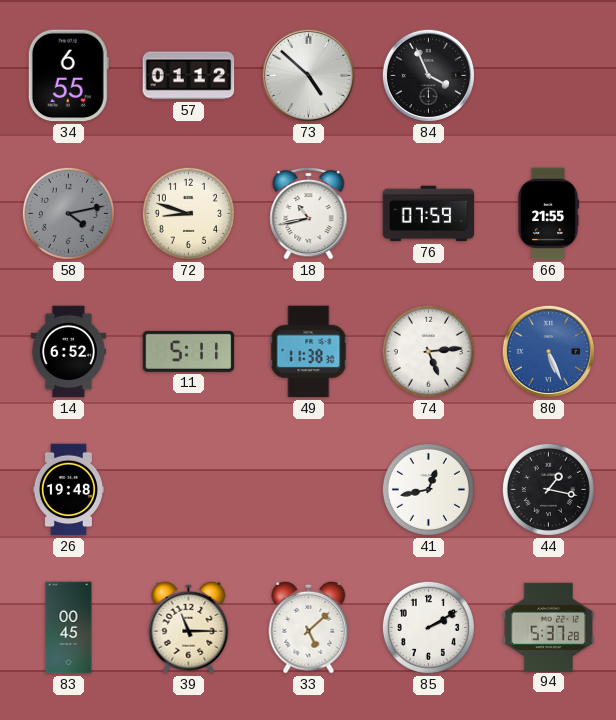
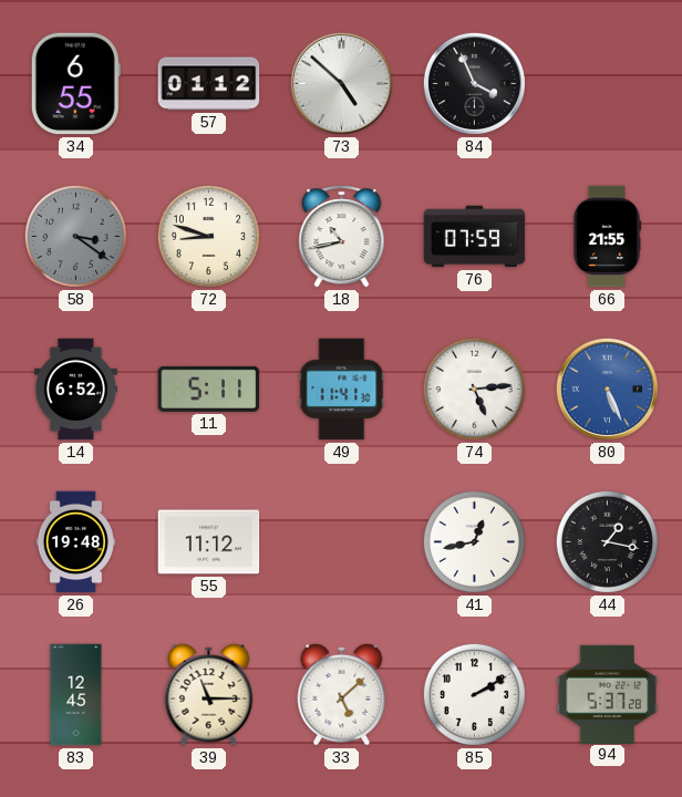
58: 4:13 -> 3:21
49: 11:38 -> 11:41
55: none -> 11:12
83: 00:45 -> 12:45
